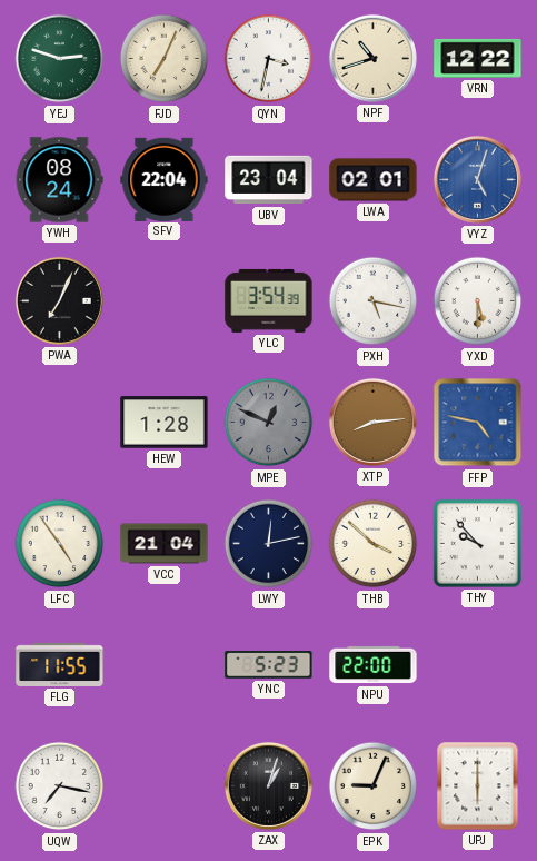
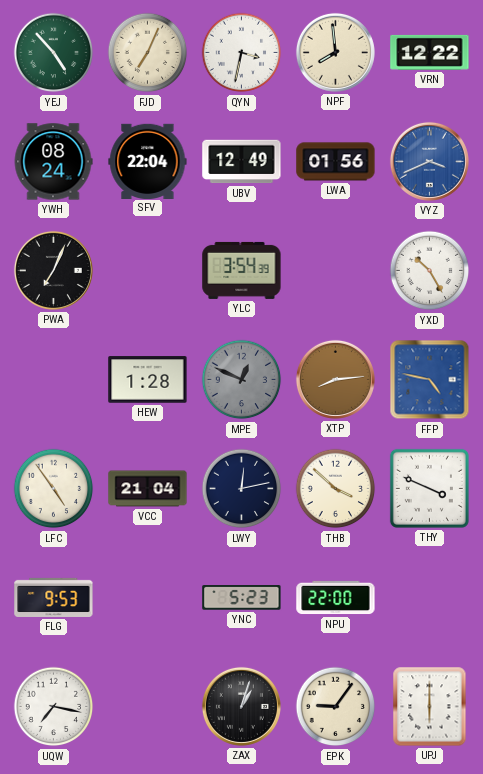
YEJ: 2:48 -> 4:53
NPF: 10:42 -> 7:59
UBV: 23:04 -> 12:49
LWA: 02:01 -> 01:56
VYZ: 5:03 -> 3:41
PXH: 5:17 -> none
YXD: 5:30 -> 10:25
THY: 9:53 -> 3:49
FLG: 11:55 -> 9:53
EPK: 9:04 -> 9:06
